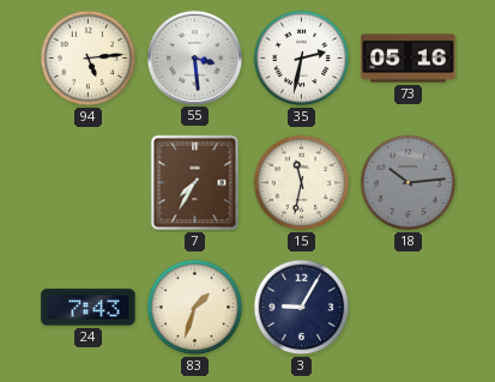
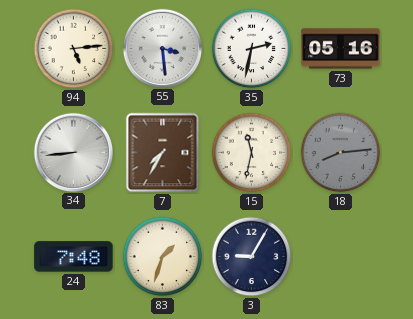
34: none -> 8:44
18: 10:14 -> 8:14
24: 7:43 -> 7:48
